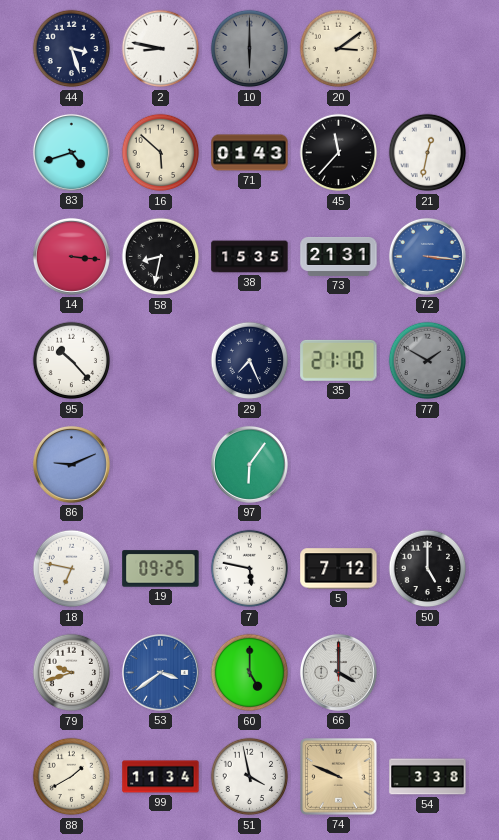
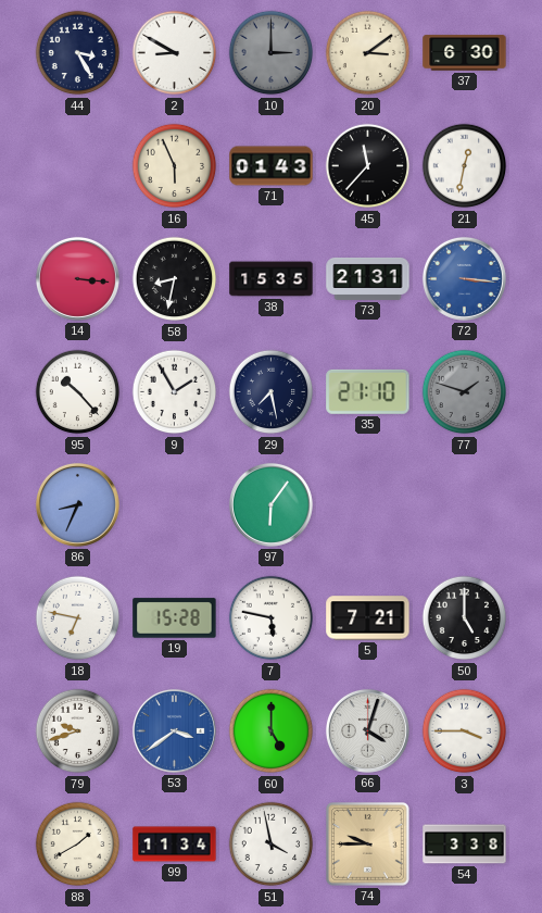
44: 3:27 -> 3:25
2: 8:47 -> 8:50
10: 6:00 -> 3:00
37: none -> 6:30
83: 4:42 -> none
16: 5:52 -> 5:56
9: none -> 1:55
29: 7:26 -> 7:28
77: 1:50 -> 1:48
86: 9:11 -> 8:34
19: 09:25 -> 15:28
5: 7:12 -> 7:21
66: 4:00 -> 4:03
3: none -> 3:45
74: 9:49 -> 9:45
